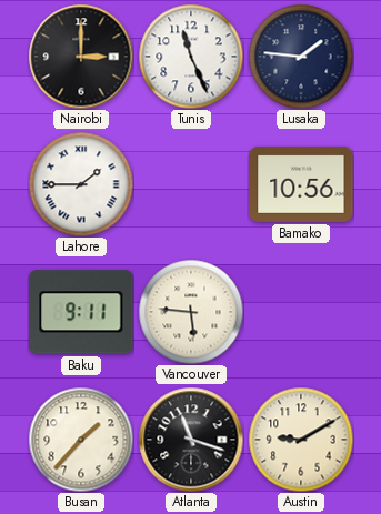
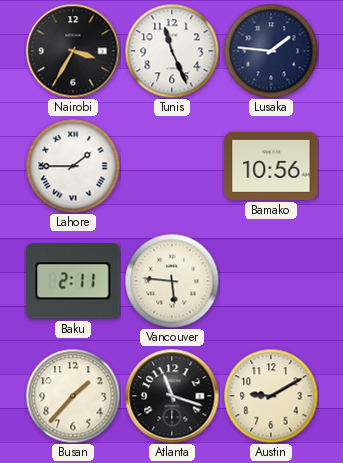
Nairobi: 3:00 -> 3:35
Baku: 9:11 -> 2:11
